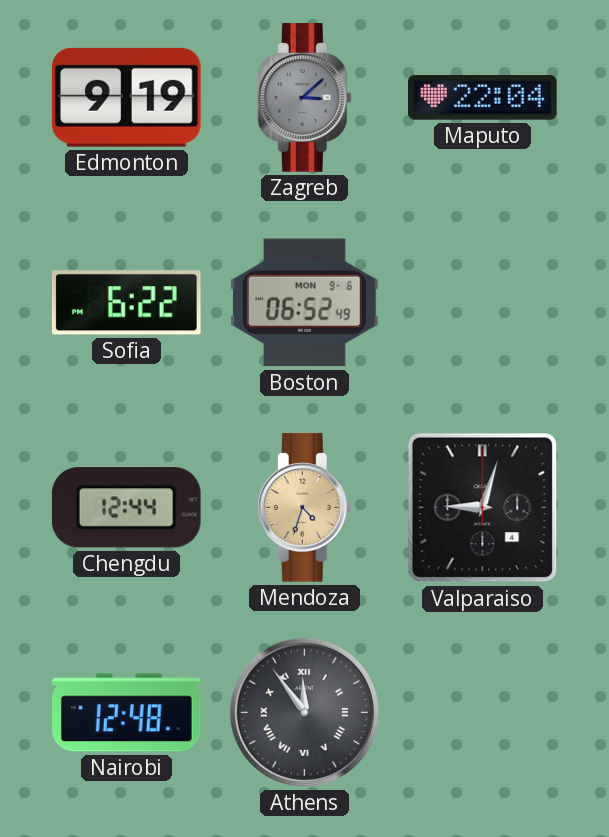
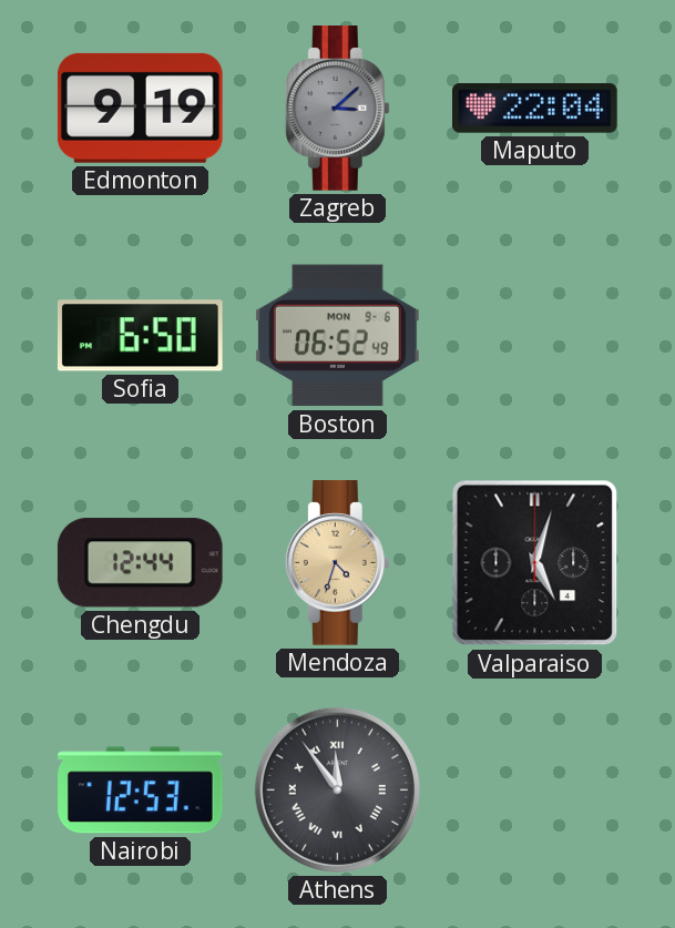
Sofia: 6:22 -> 6:50
Valparaiso: 9:03 -> 5:03
Nairobi: 12:48 -> 12:53
